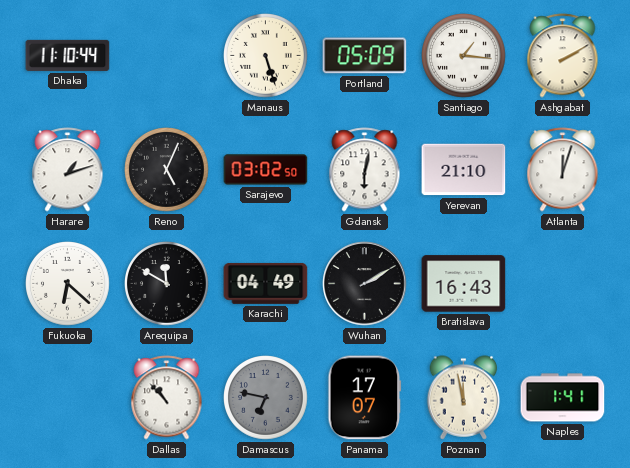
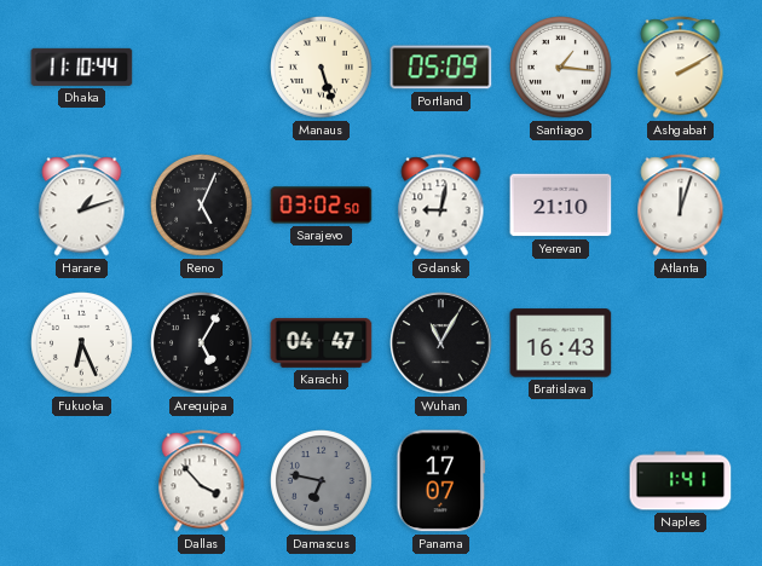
Gdansk: 6:02 -> 9:02
Fukuoka: 6:22 -> 6:26
Arequipa: 11:50 -> 5:05
Karachi: 04:49 -> 04:47
Wuhan: 2:10 -> 11:05
Dallas: 10:53 -> 3:53
Poznan: 11:58 -> none
